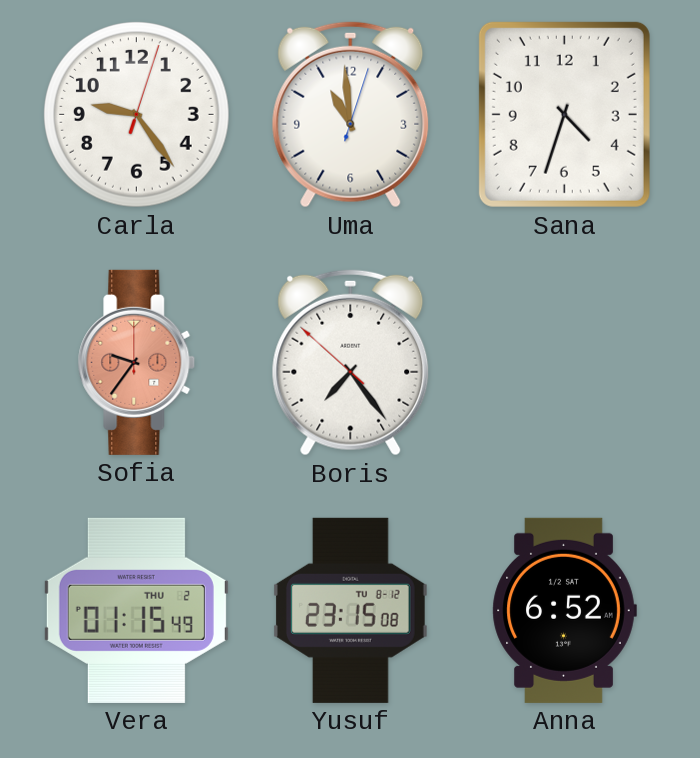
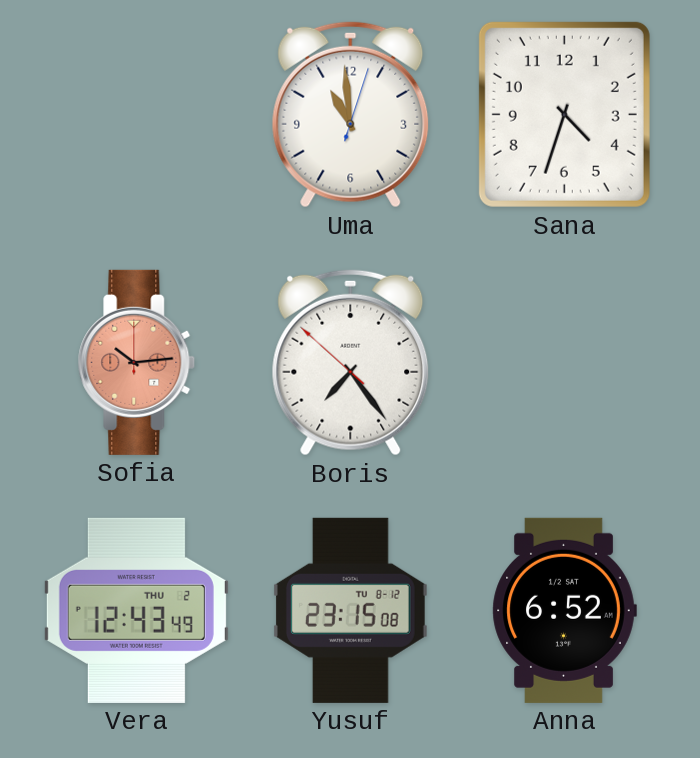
Carla: 9:24 -> none
Sofia: 9:36 -> 10:14
Vera: 01:15 -> 12:43
